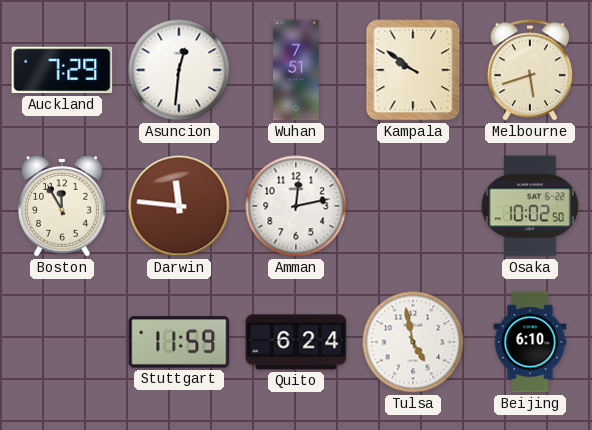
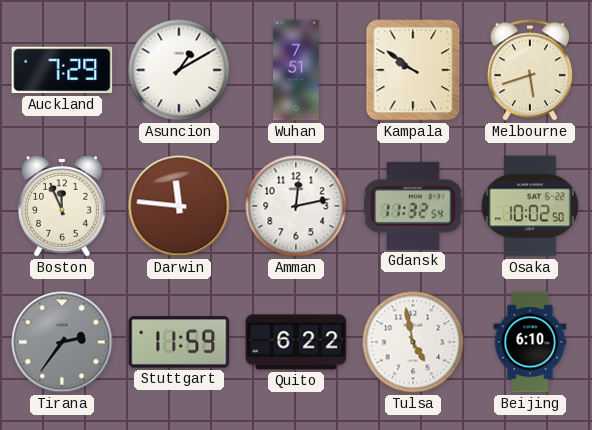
Asuncion: 12:31 -> 1:10
Boston: 11:55 -> 11:56
Gdansk: none -> 11:32
Tirana: none -> 2:36
Quito: 6:24 -> 6:22
